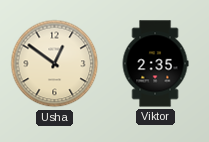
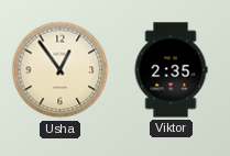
Usha: 12:51 -> 12:54
